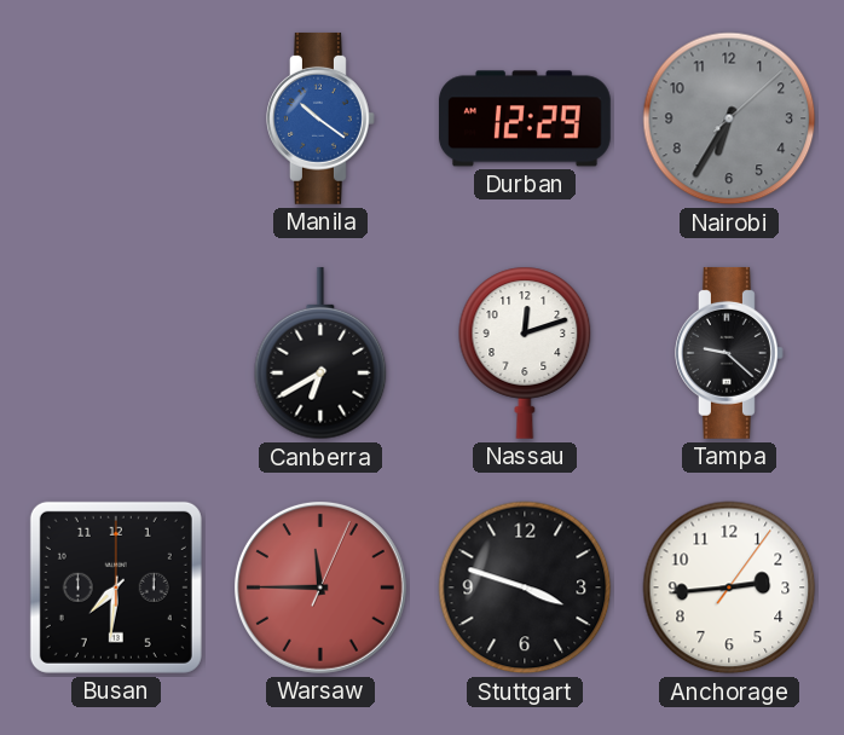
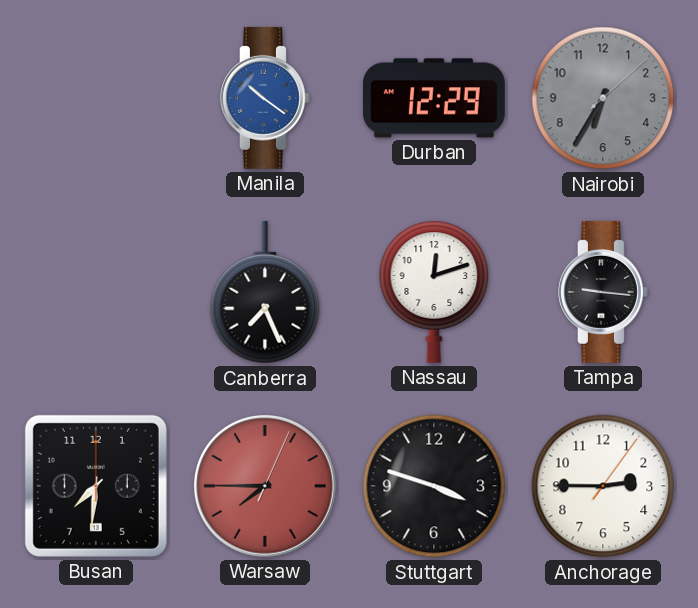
Canberra: 6:40 -> 7:26
Tampa: 9:22 -> 9:16
Warsaw: 11:45 -> 7:45
Anchorage: 2:44 -> 2:45
